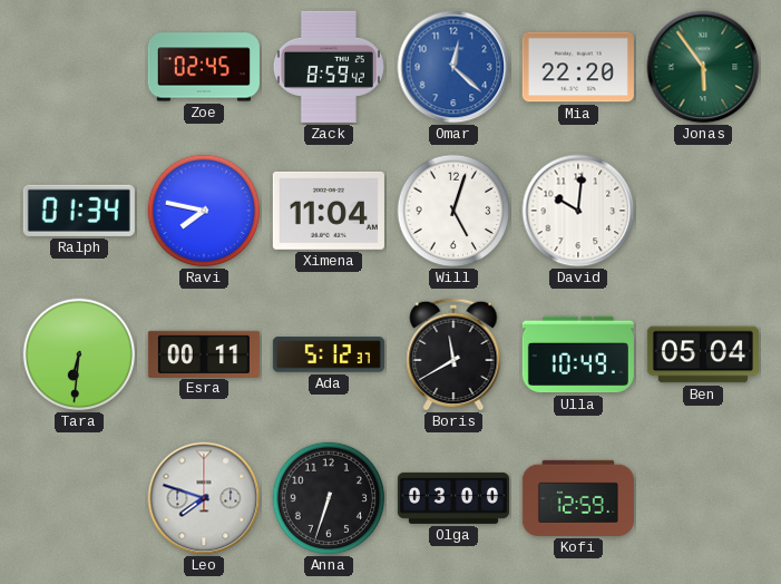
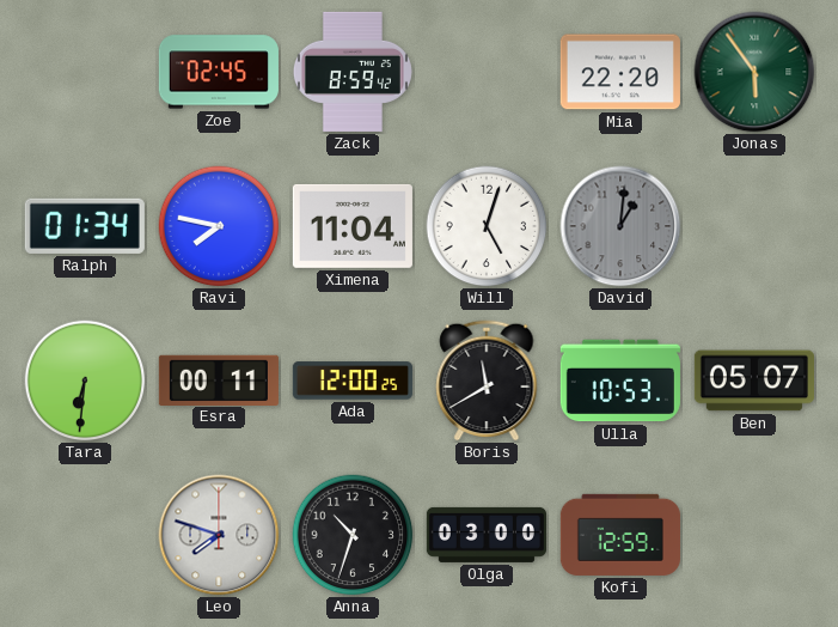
Omar: 12:22 -> none
David: 10:01 -> 1:01
David dial: white -> grey
Ada: 5:12 -> 12:00
Ulla: 10:49 -> 10:53
Ben: 05:04 -> 05:07
Anna: 6:33 -> 10:33
